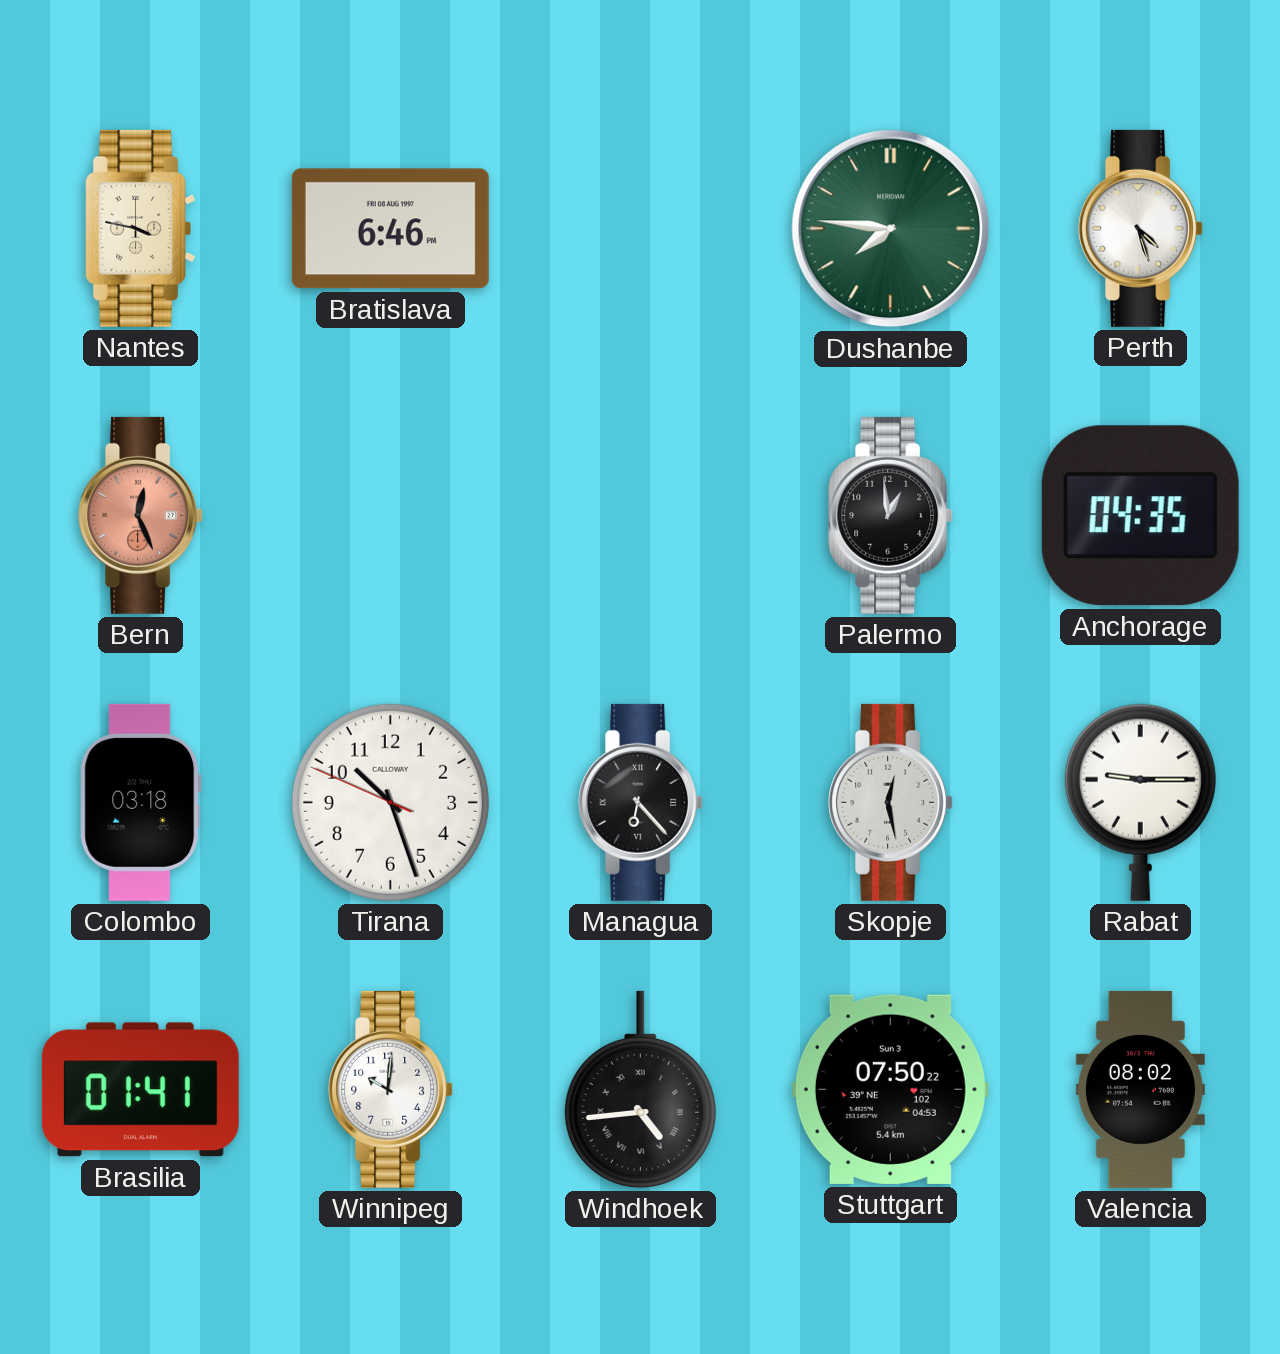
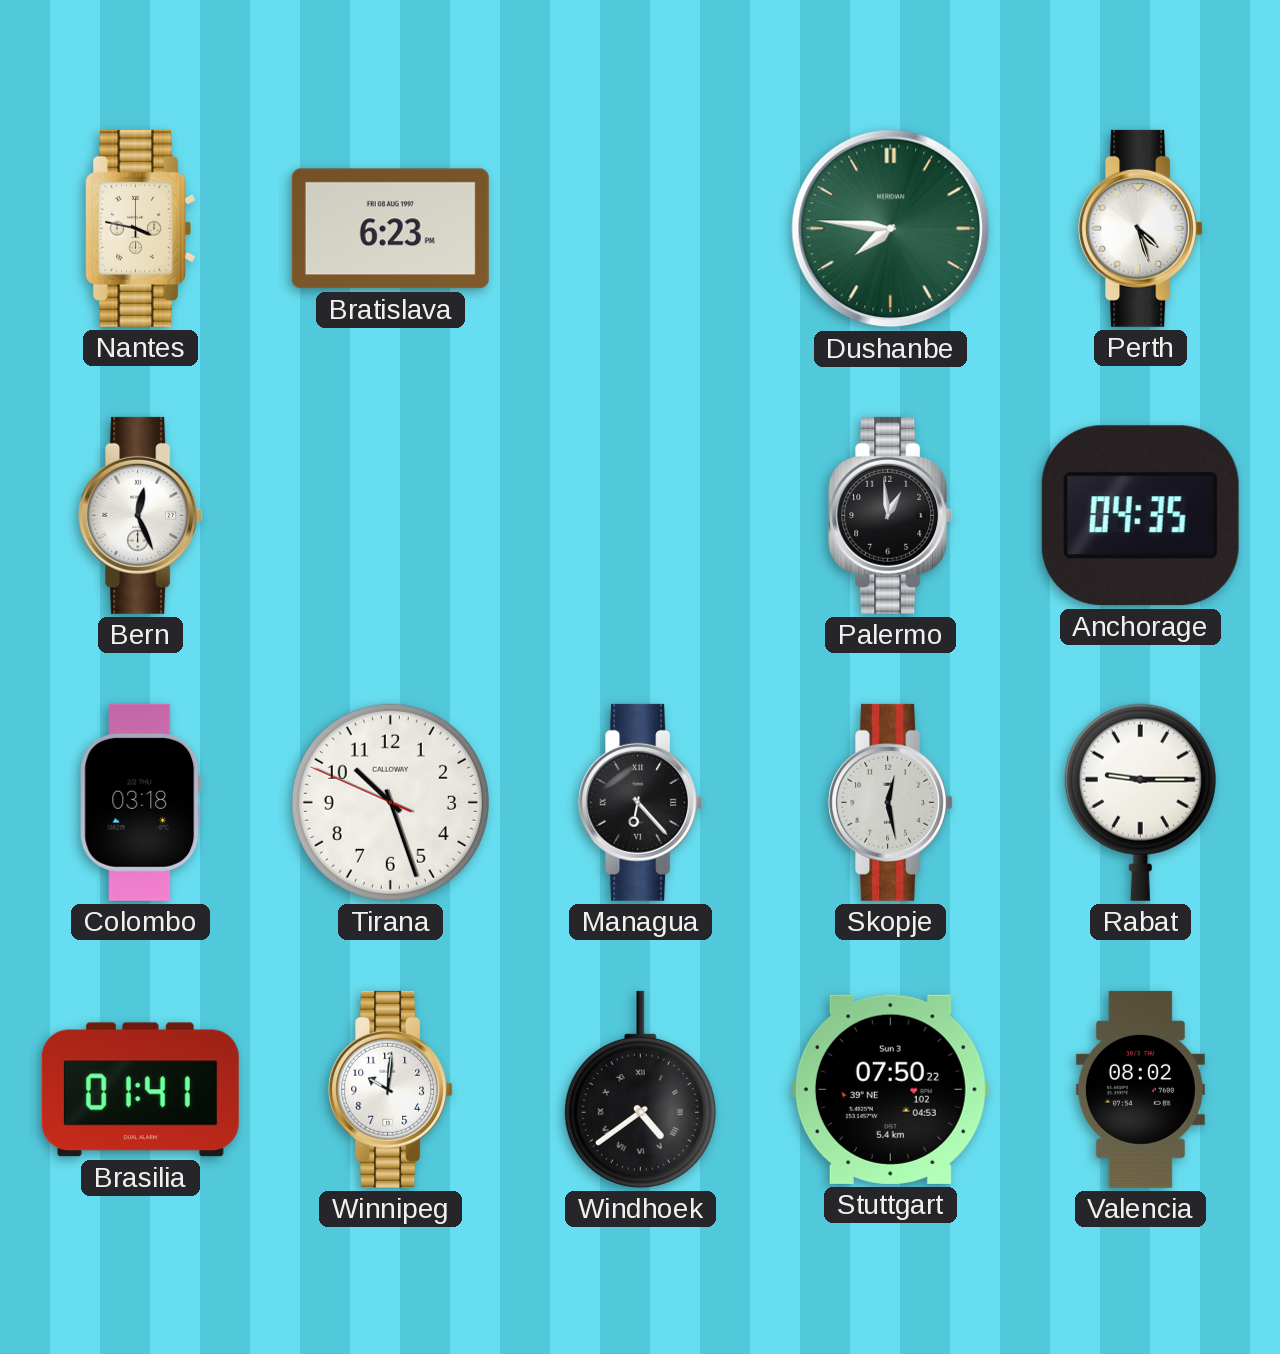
Bratislava: 6:46 -> 6:23
Bern dial: salmon -> white
Windhoek: 4:44 -> 4:39
